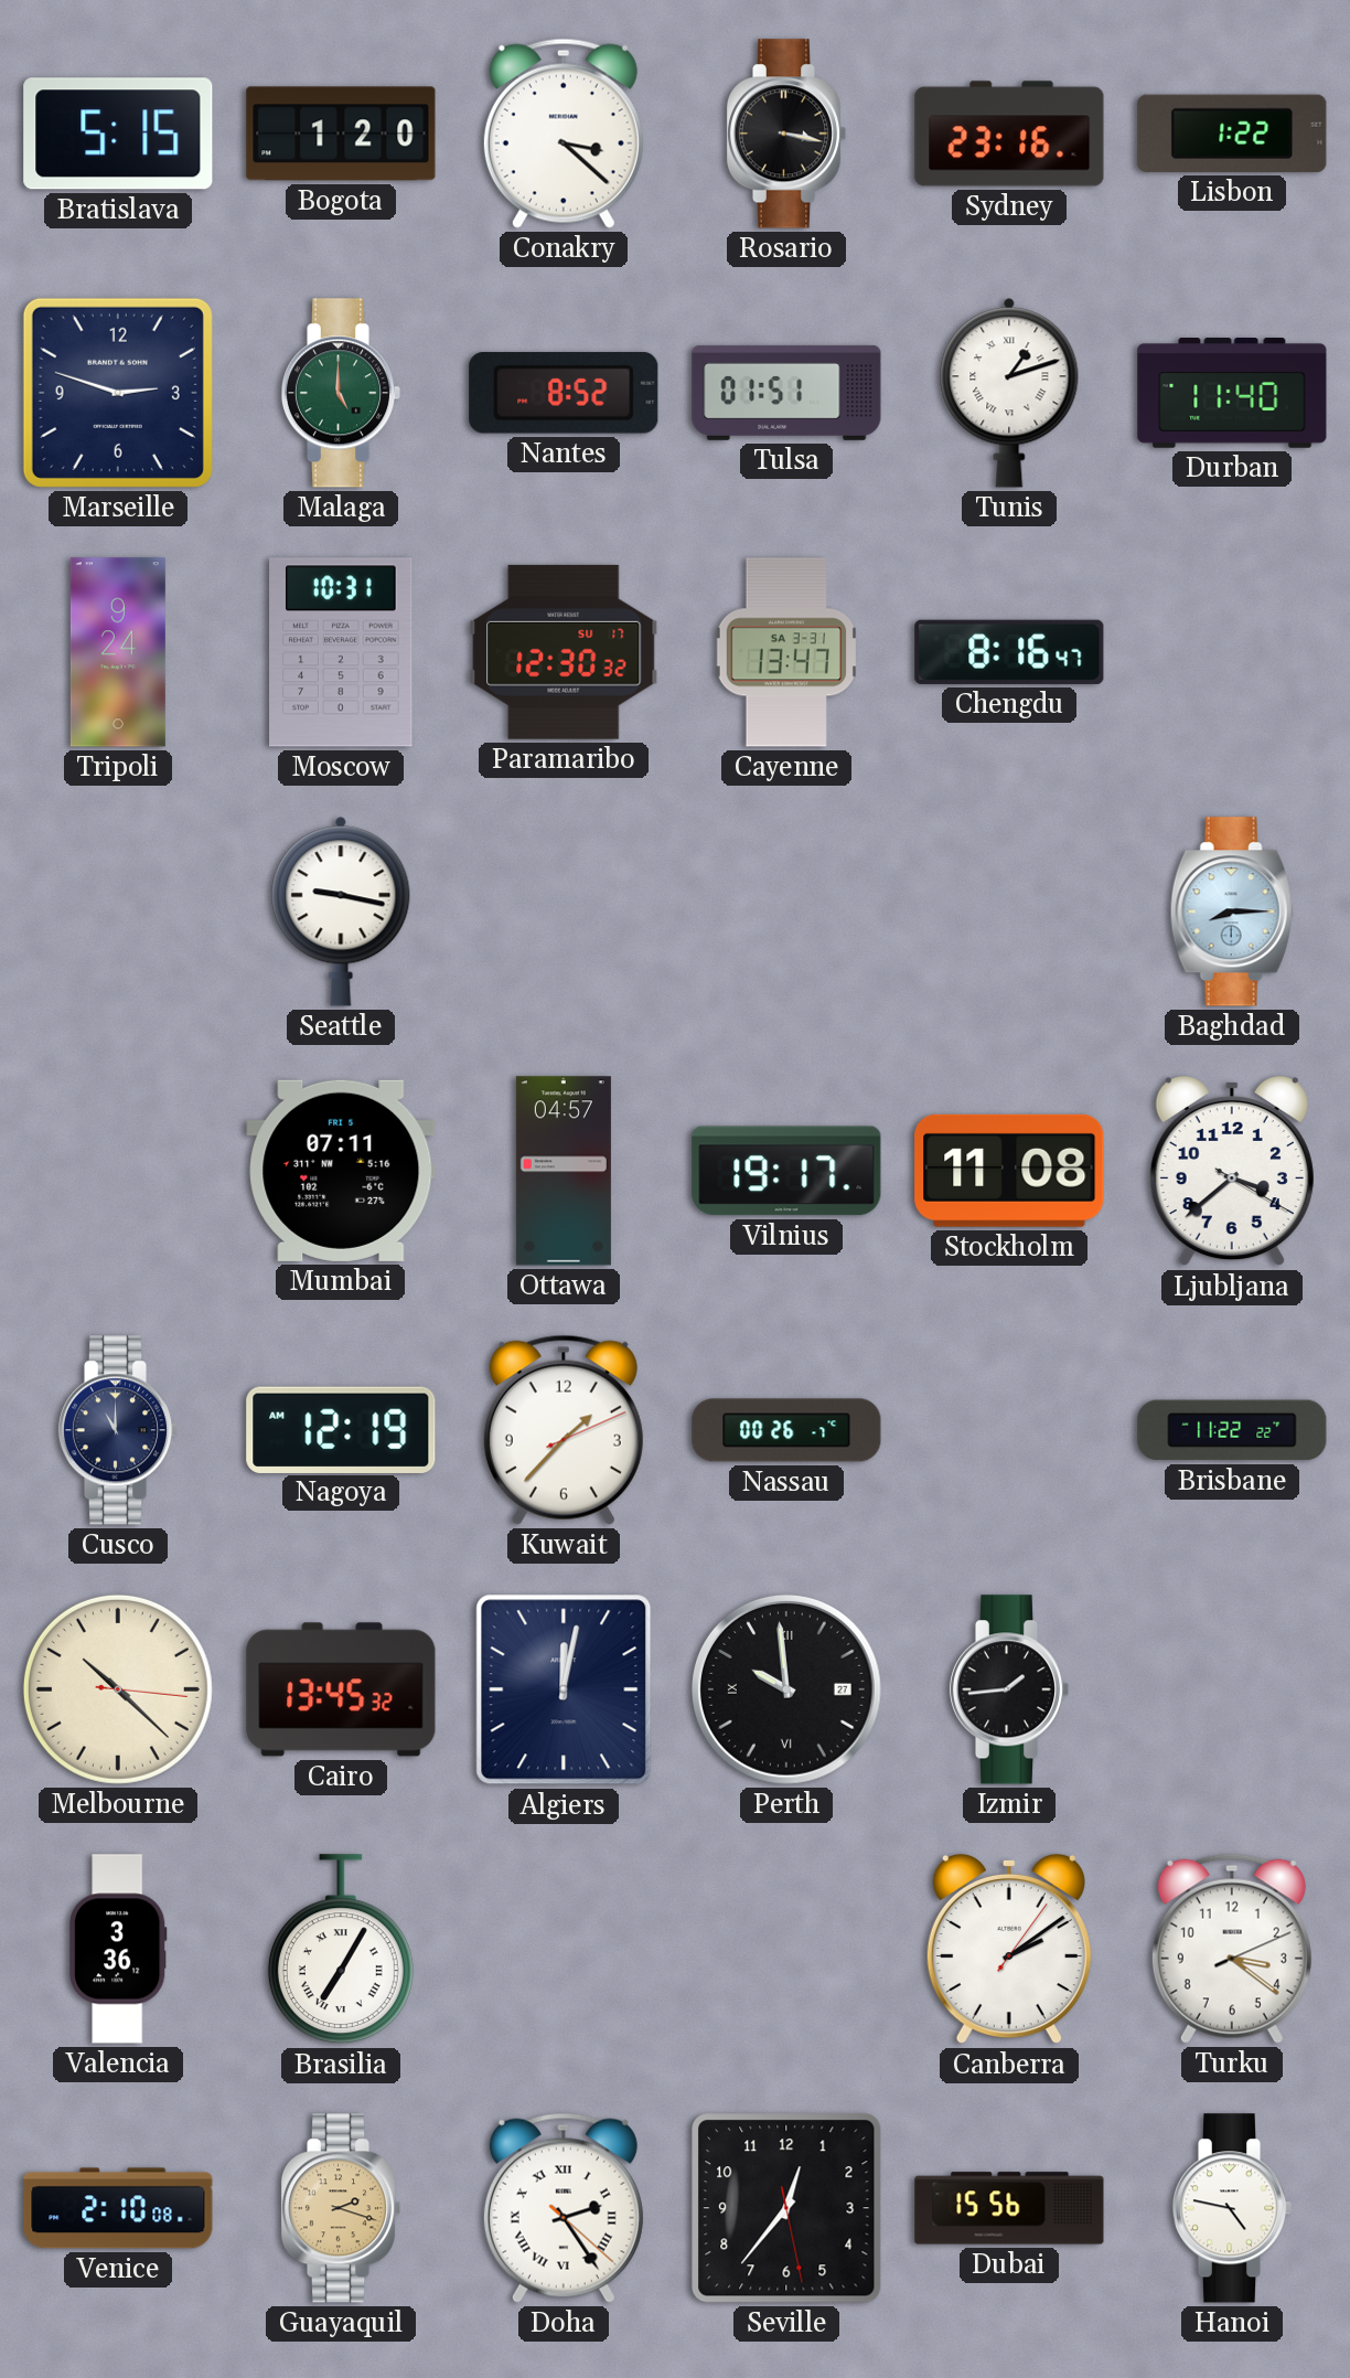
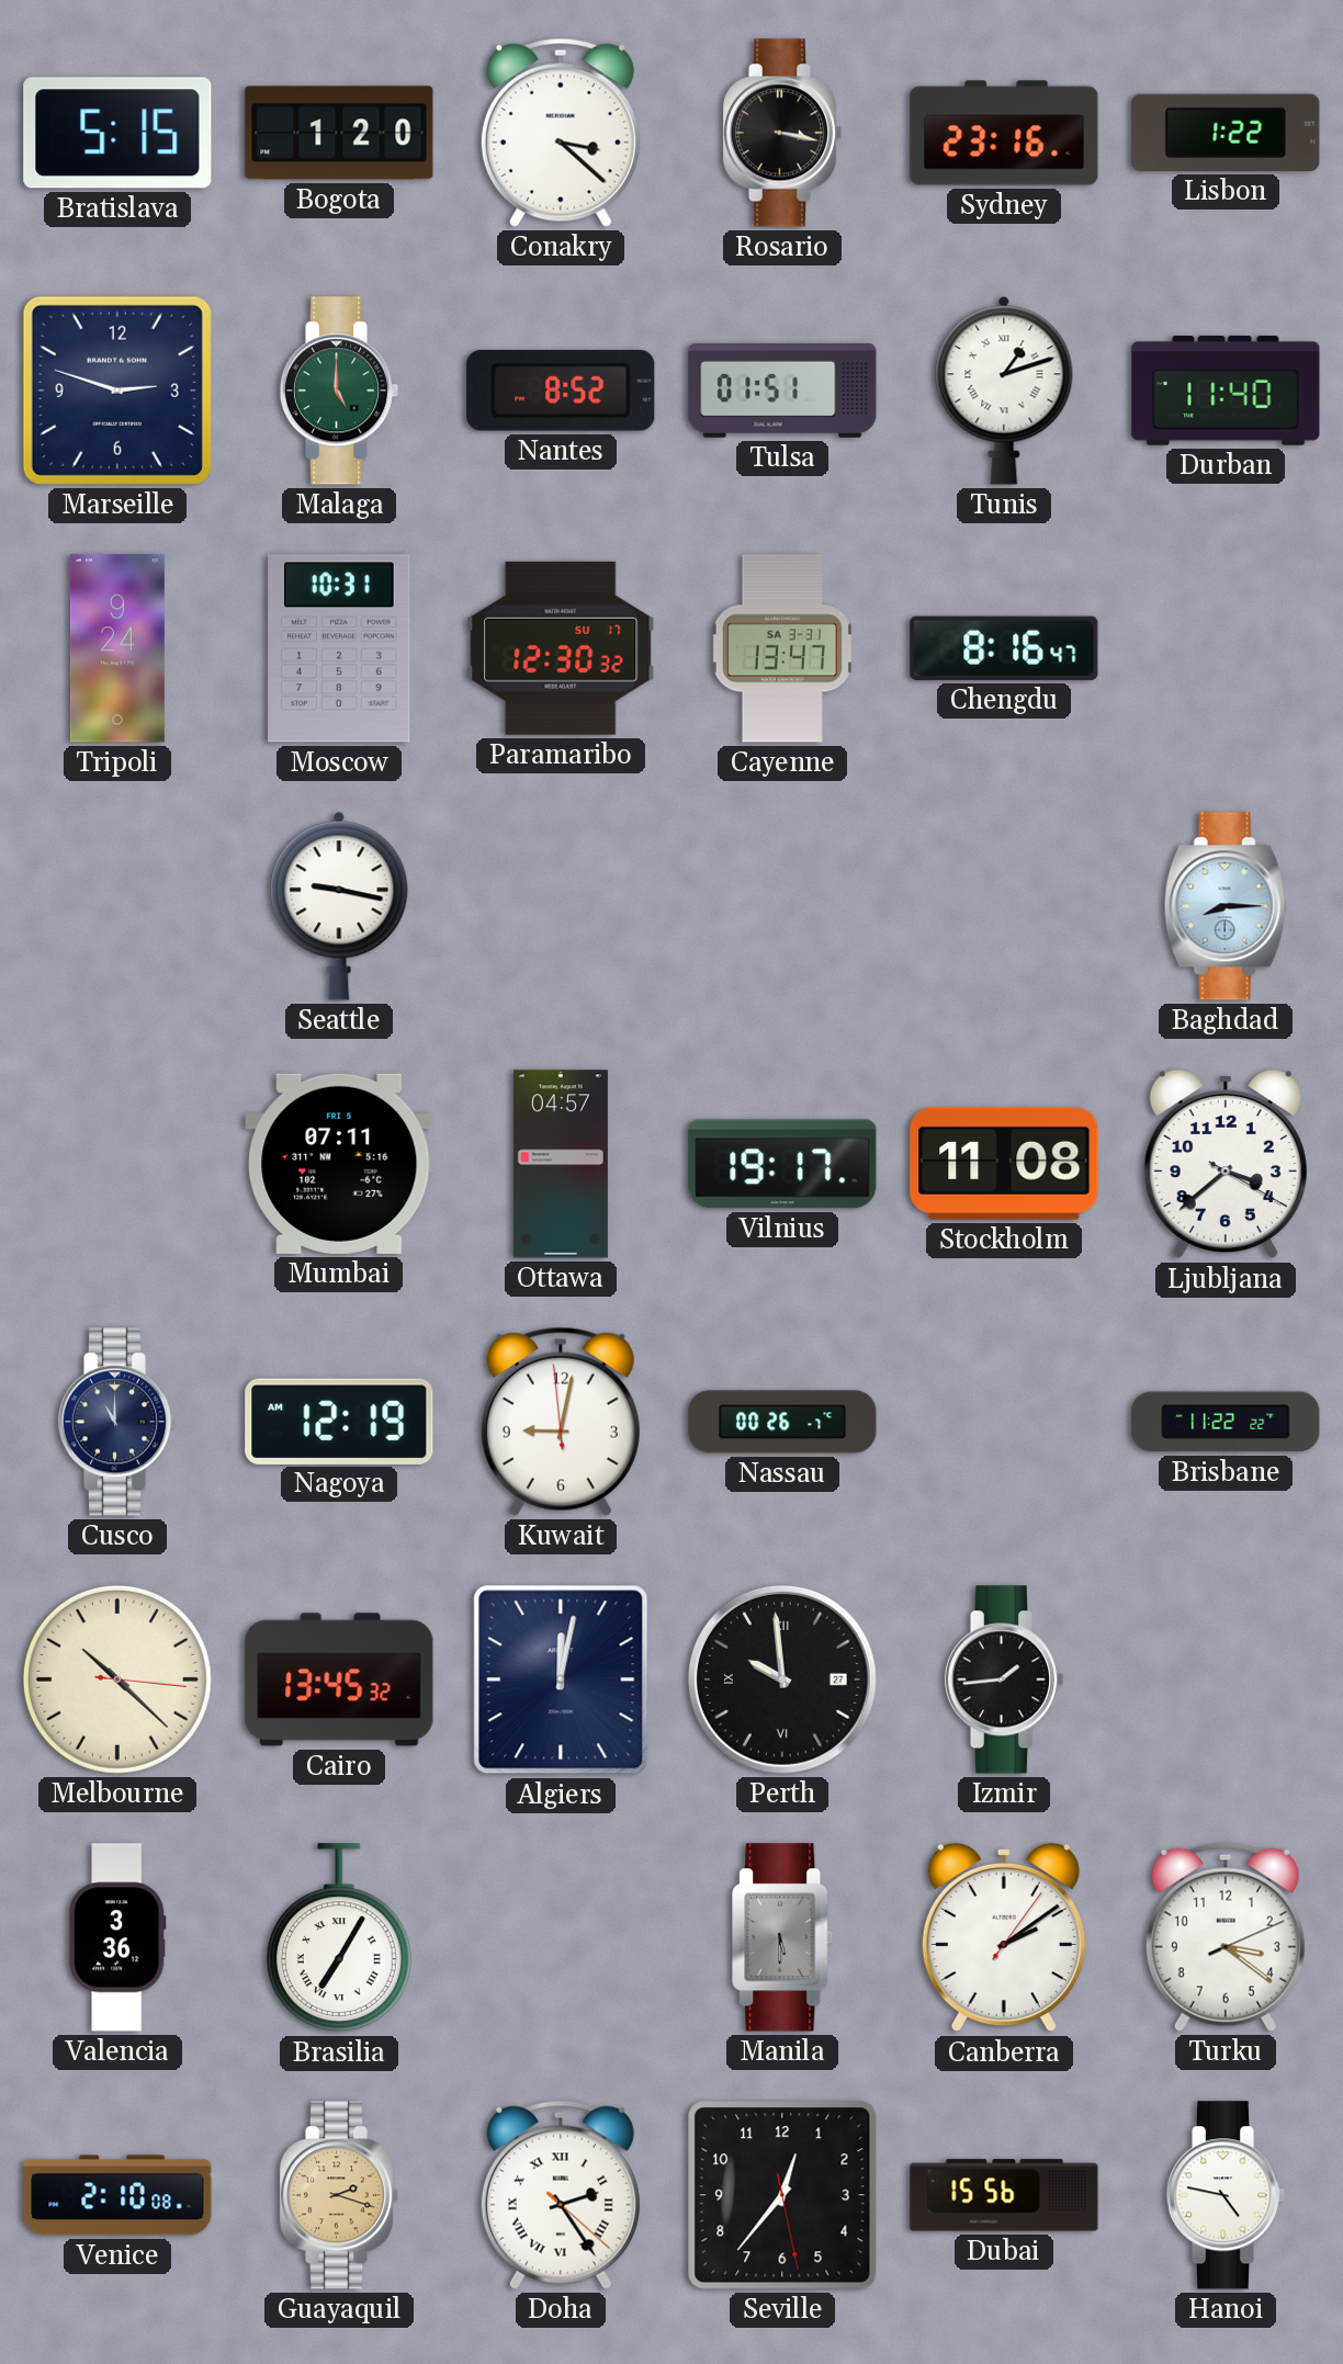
Kuwait: 1:37 -> 9:01
Manila: none -> 5:30
